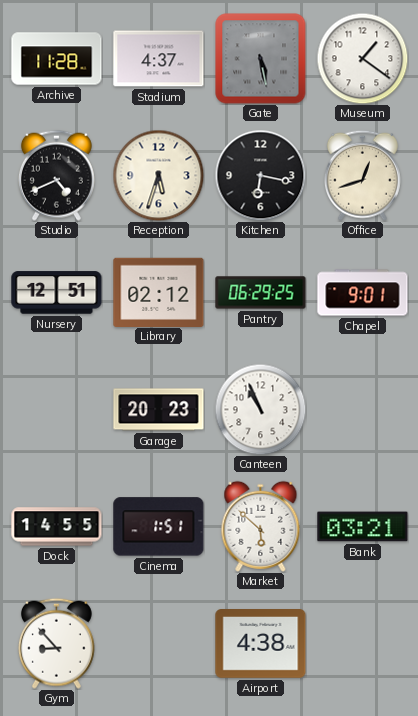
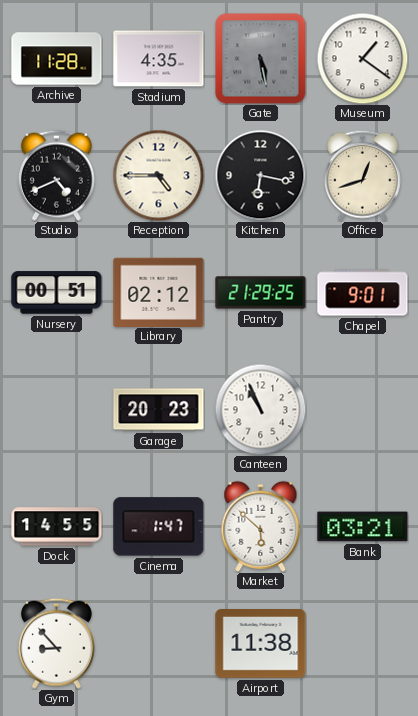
Stadium: 4:37 -> 4:35
Reception: 5:33 -> 4:45
Nursery: 12:51 -> 00:51
Pantry: 06:29 -> 21:29
Cinema: 1:51 -> 1:47
Airport: 4:38 -> 11:38
